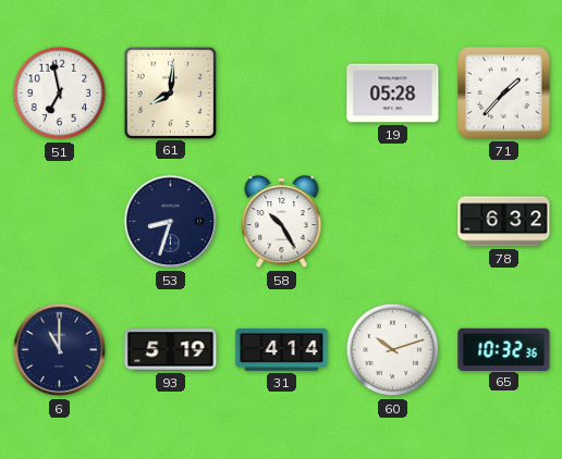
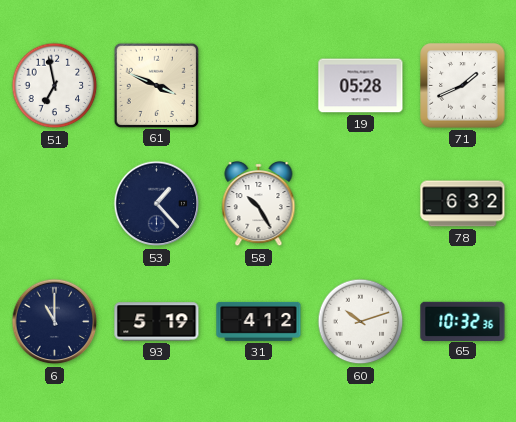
61: 8:01 -> 3:49
71: 1:37 -> 1:41
53: 8:33 -> 1:23
31: 4:14 -> 4:12
